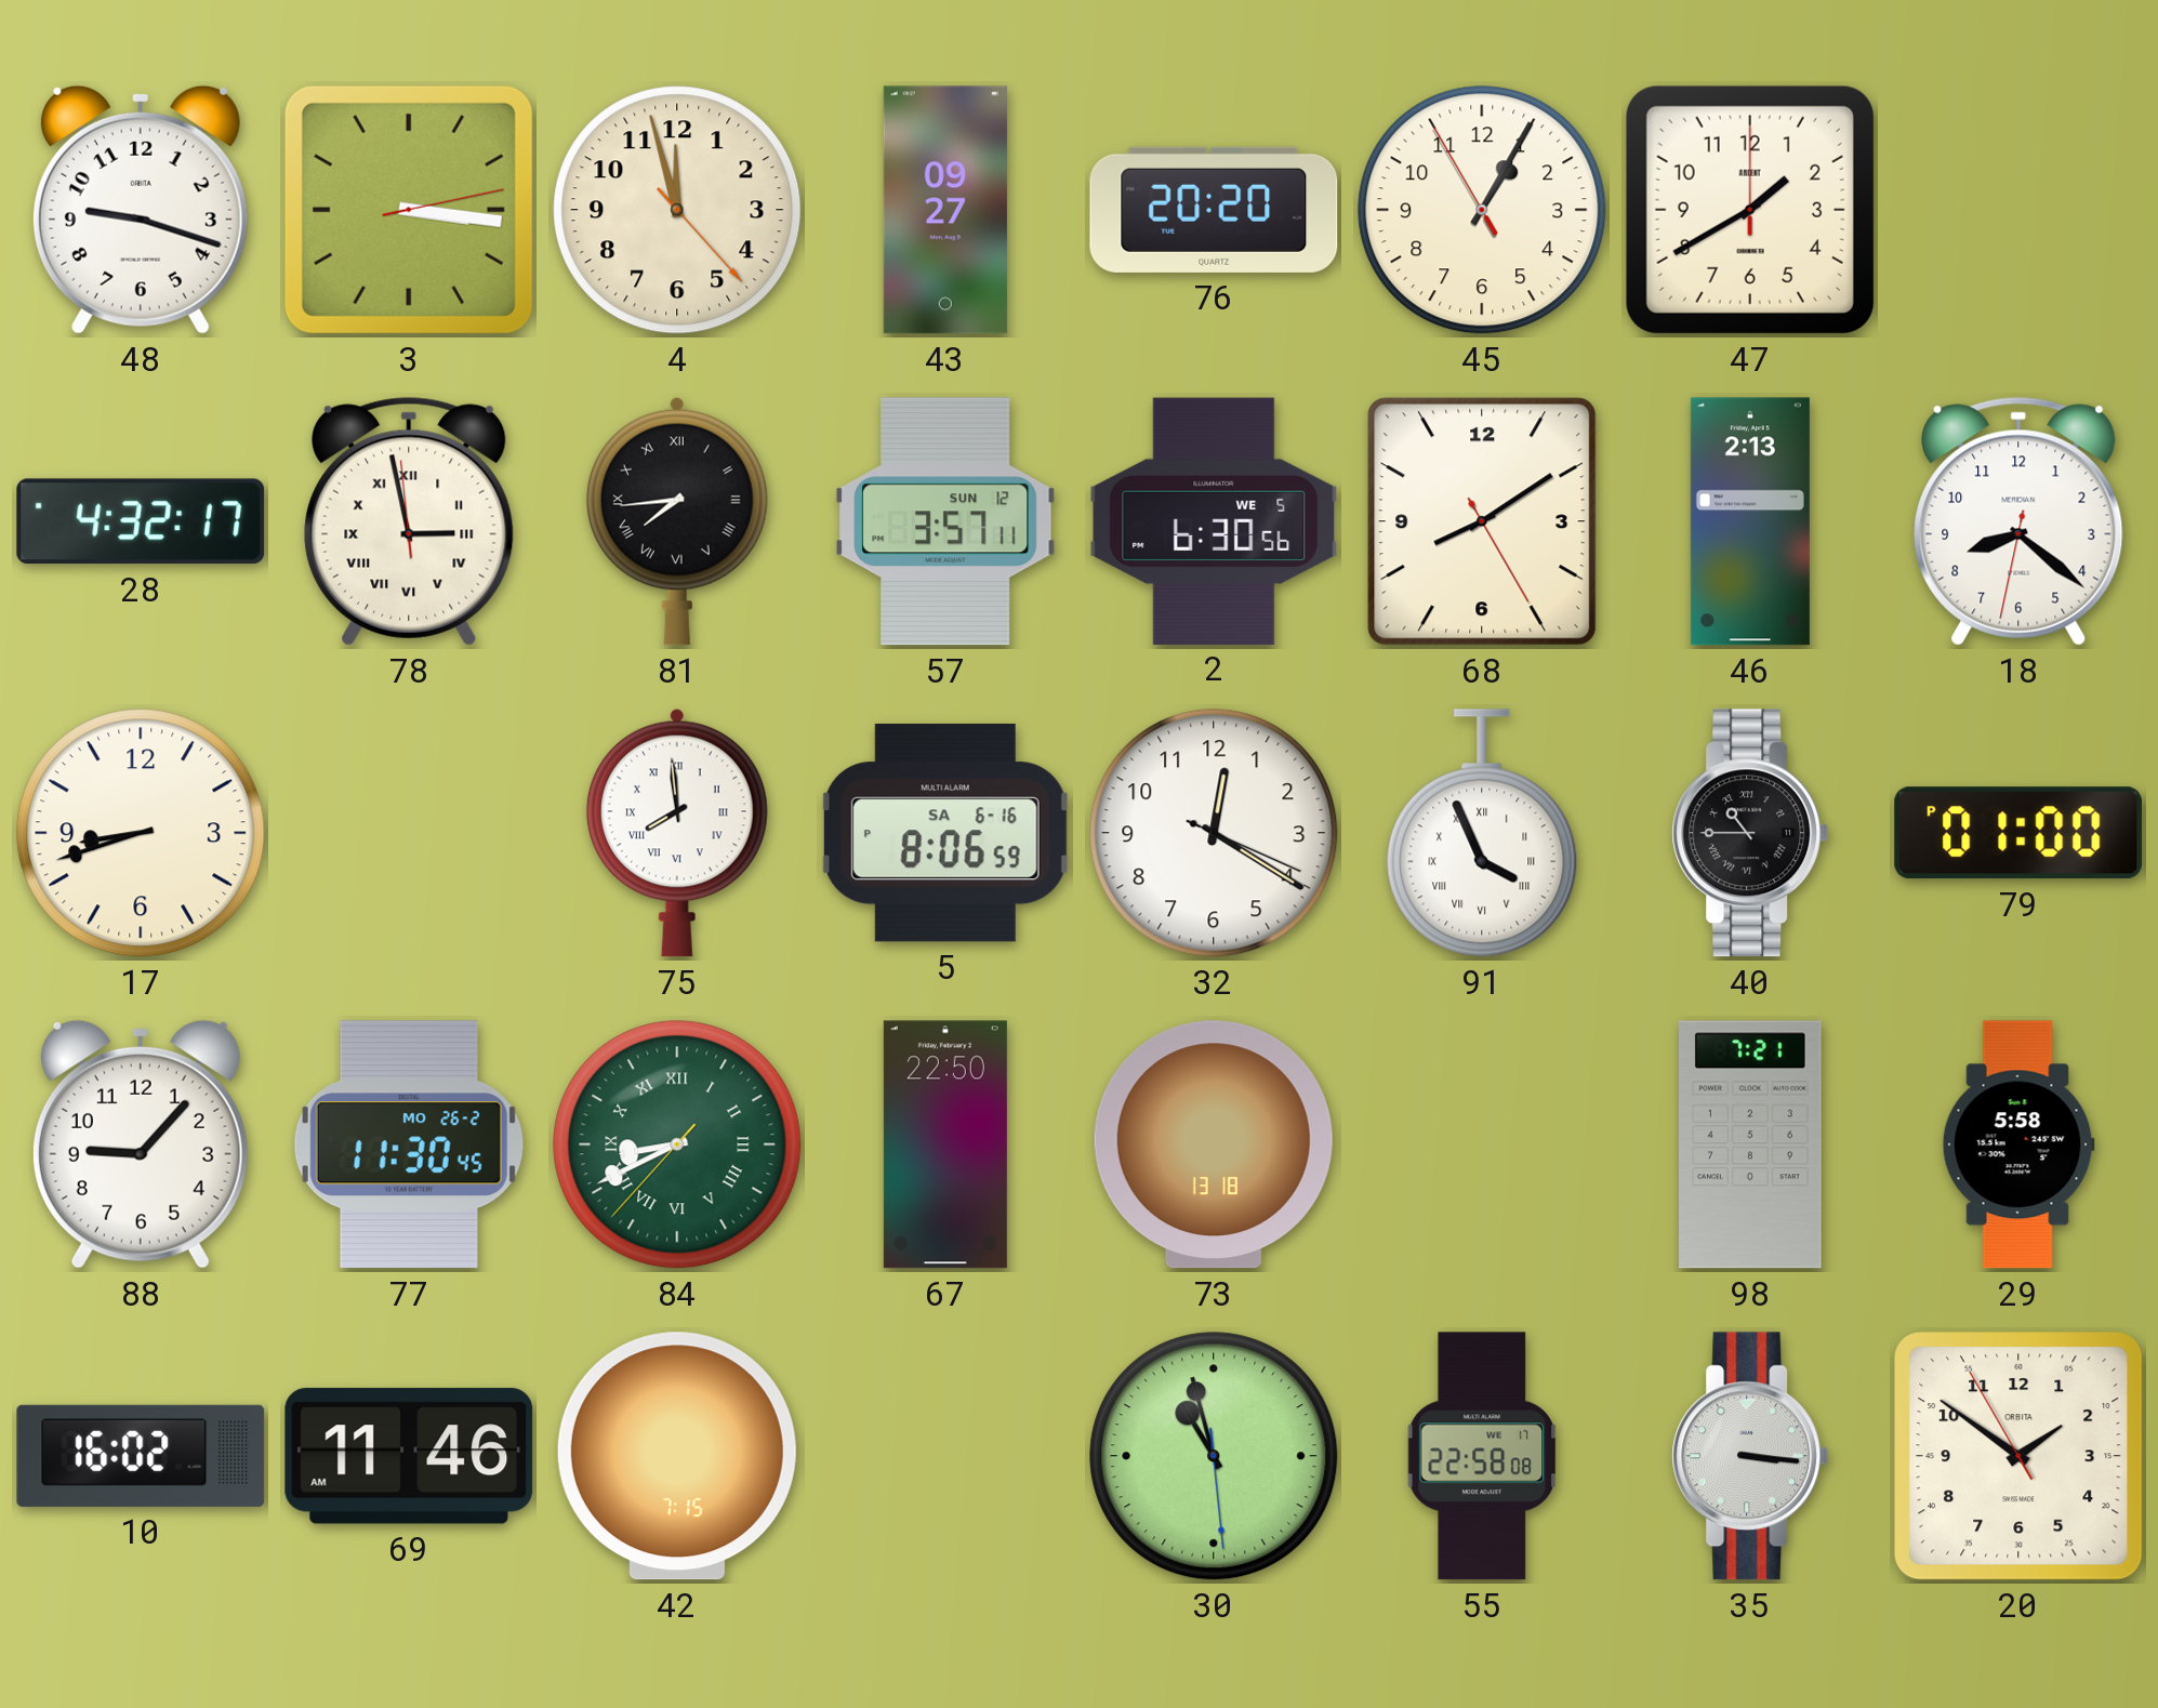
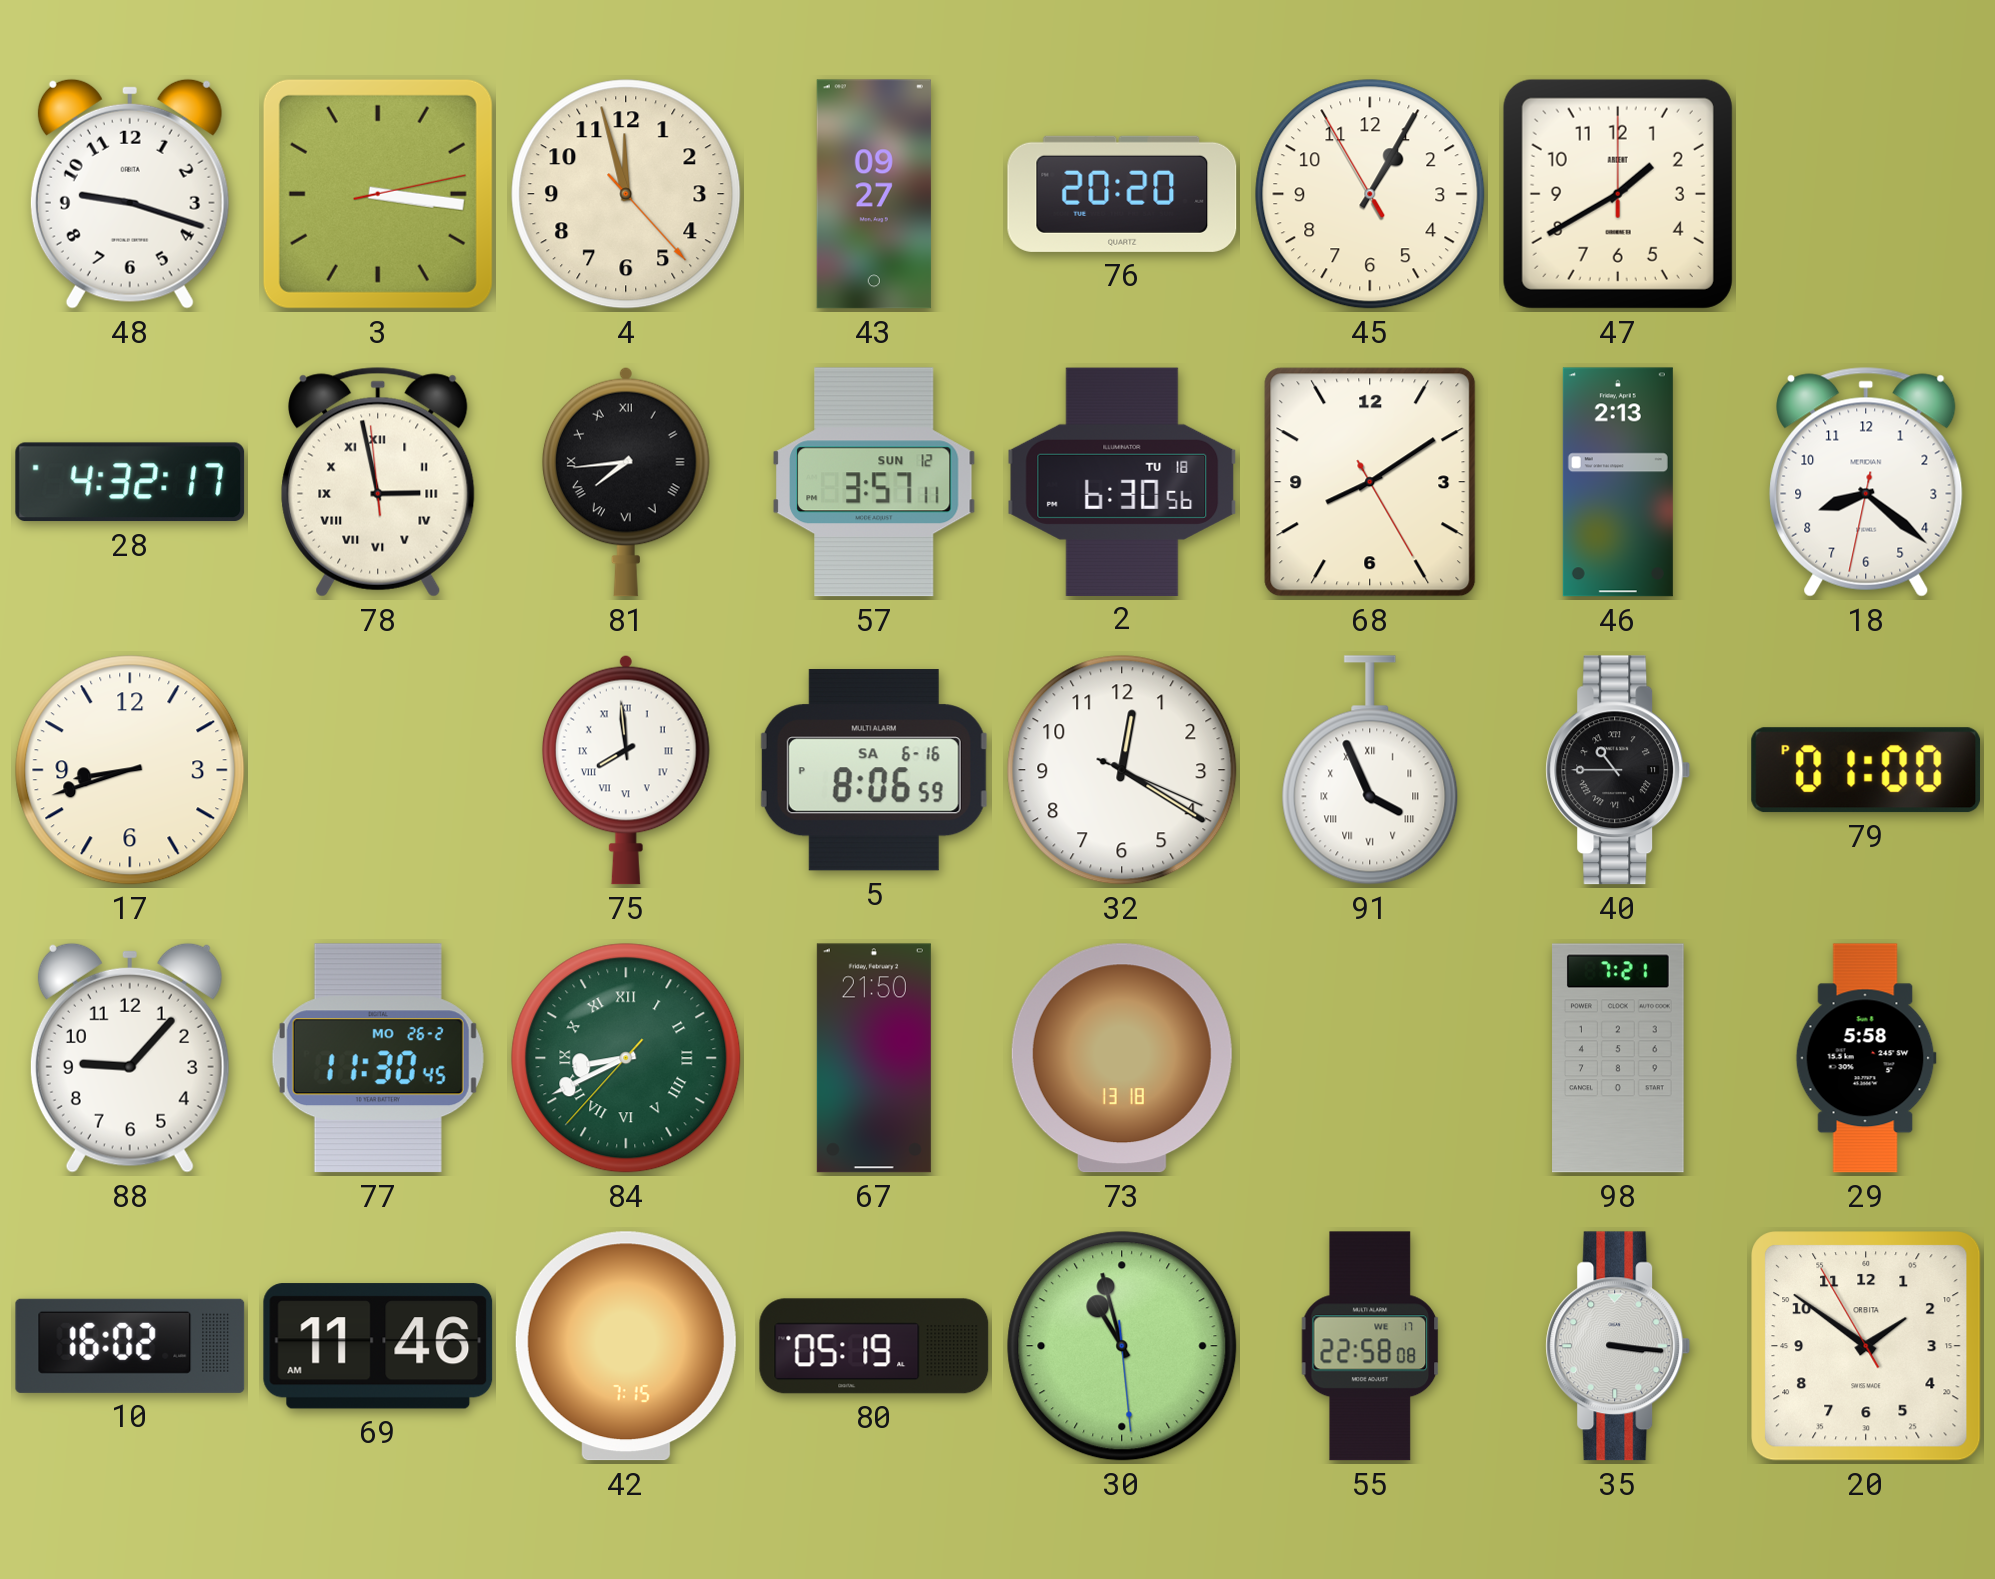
2 date: WE 5 -> TU 18
67: 22:50 -> 21:50
80: none -> 05:19
